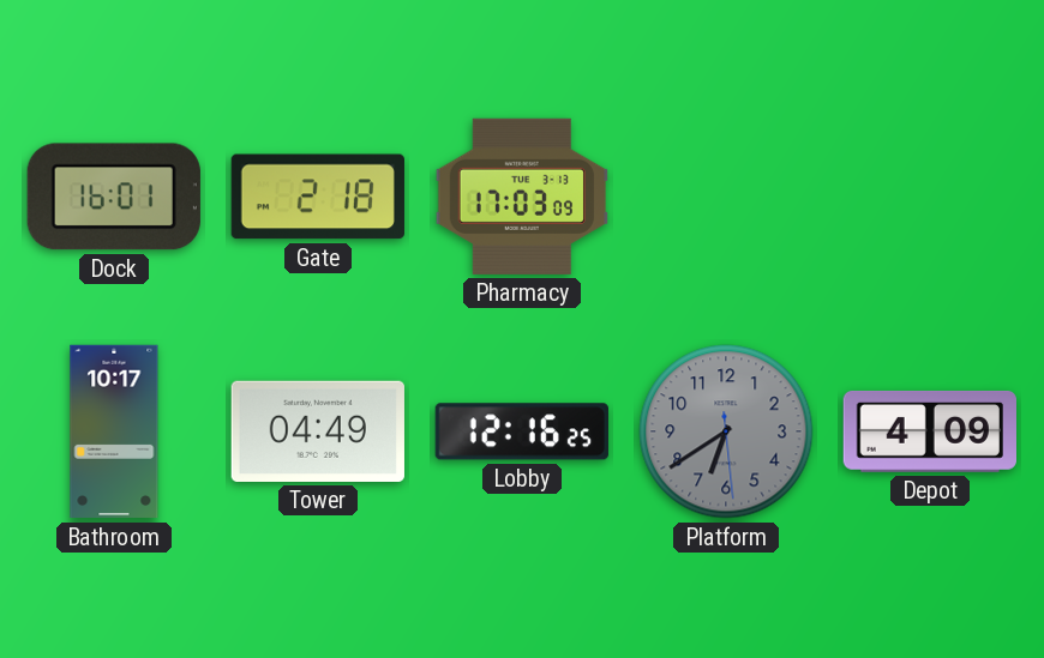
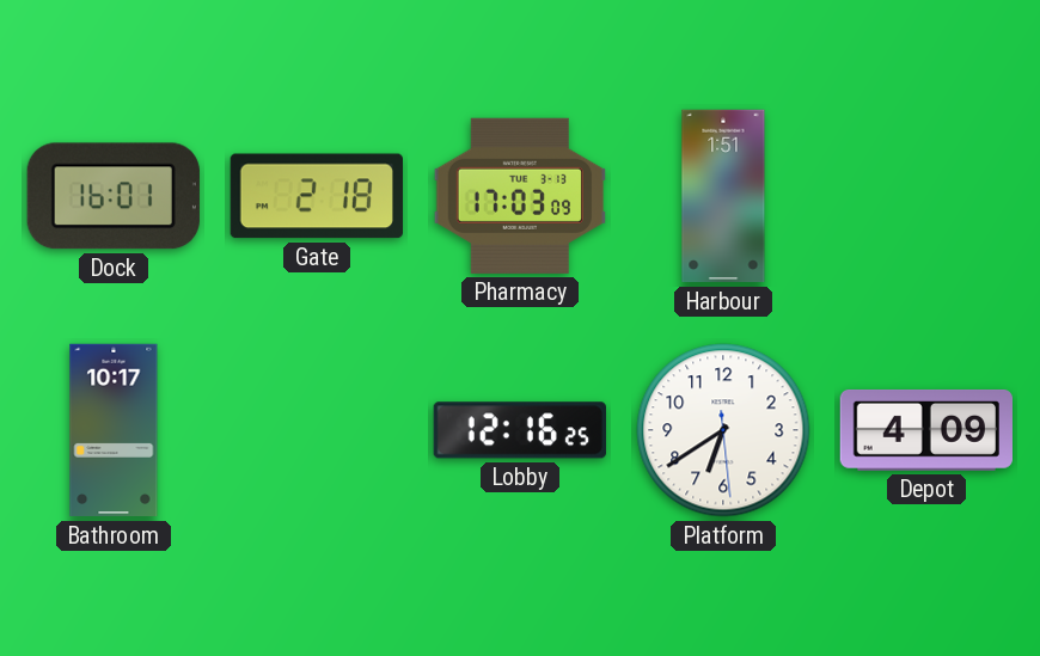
Harbour: none -> 1:51
Tower: 04:49 -> none
Platform dial: grey -> white
